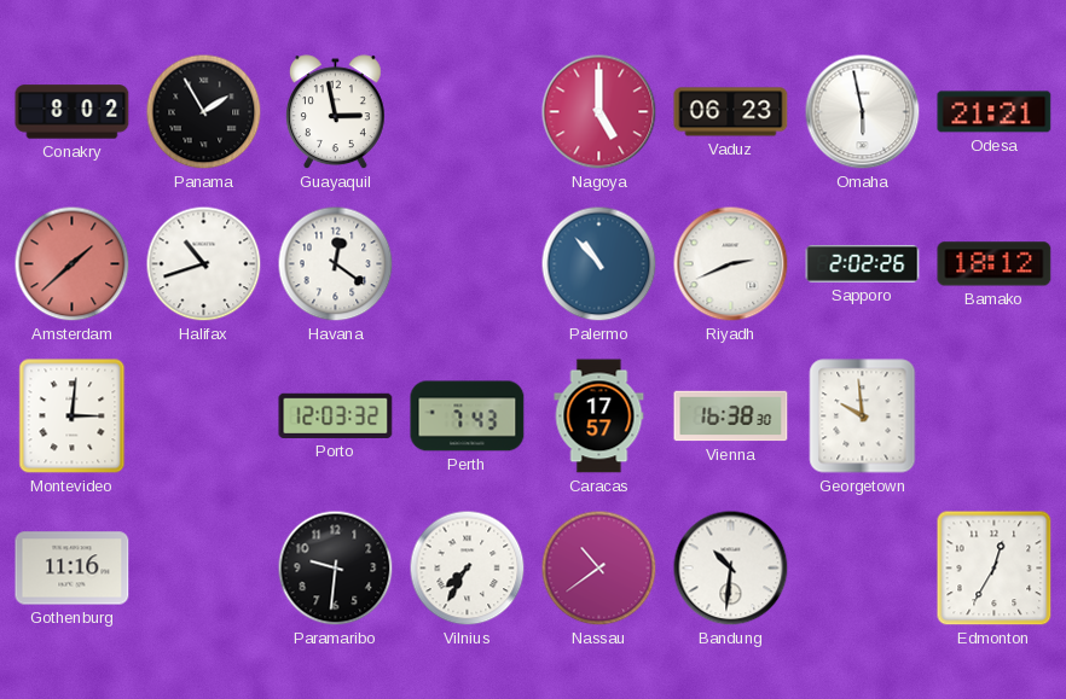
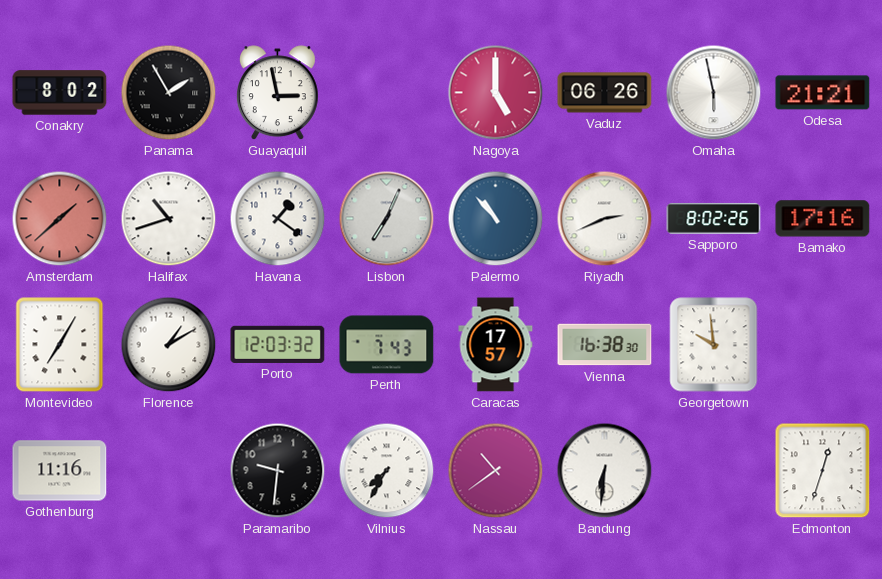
Vaduz: 06:23 -> 06:26
Havana: 12:21 -> 1:21
Lisbon: none -> 7:04
Sapporo: 2:02 -> 8:02
Bamako: 18:12 -> 17:16
Montevideo: 3:01 -> 7:05
Florence: none -> 1:10
Bandung: 10:31 -> 6:31
Edmonton: 12:35 -> 12:33
